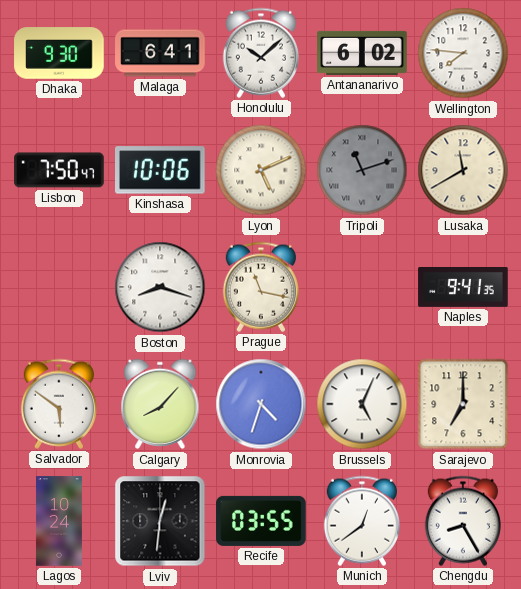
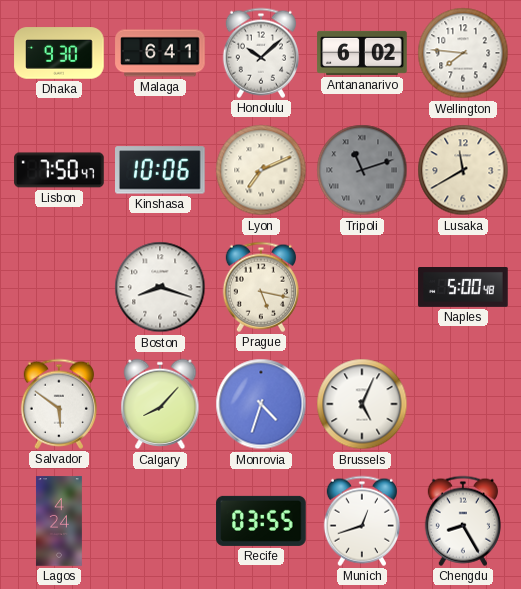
Lyon: 5:11 -> 7:11
Prague: 11:17 -> 5:17
Naples: 9:41 -> 5:00
Sarajevo: 7:00 -> none
Lagos: 10:24 -> 4:24
Lviv: 12:31 -> none
Munich: 12:39 -> 12:42
